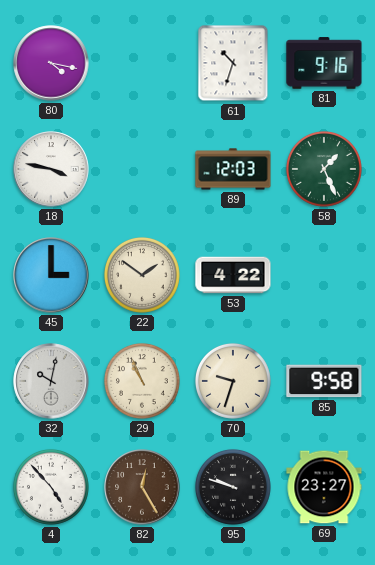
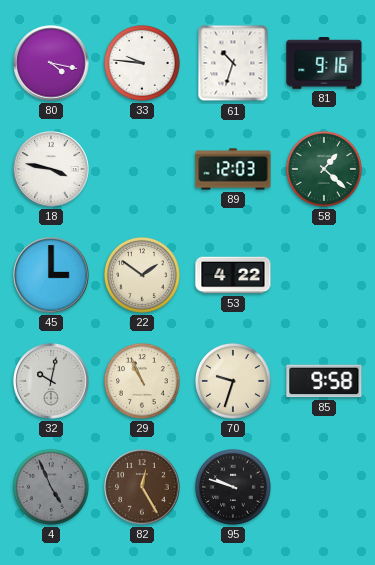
33: none -> 9:46
58: 1:26 -> 1:22
4: 4:53 -> 4:56
4 dial: white -> grey
69: 23:27 -> none
